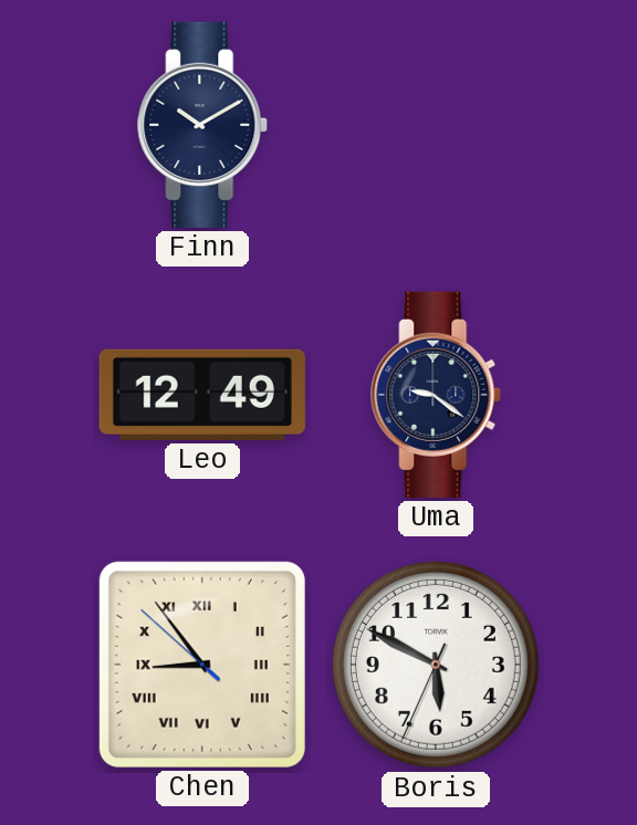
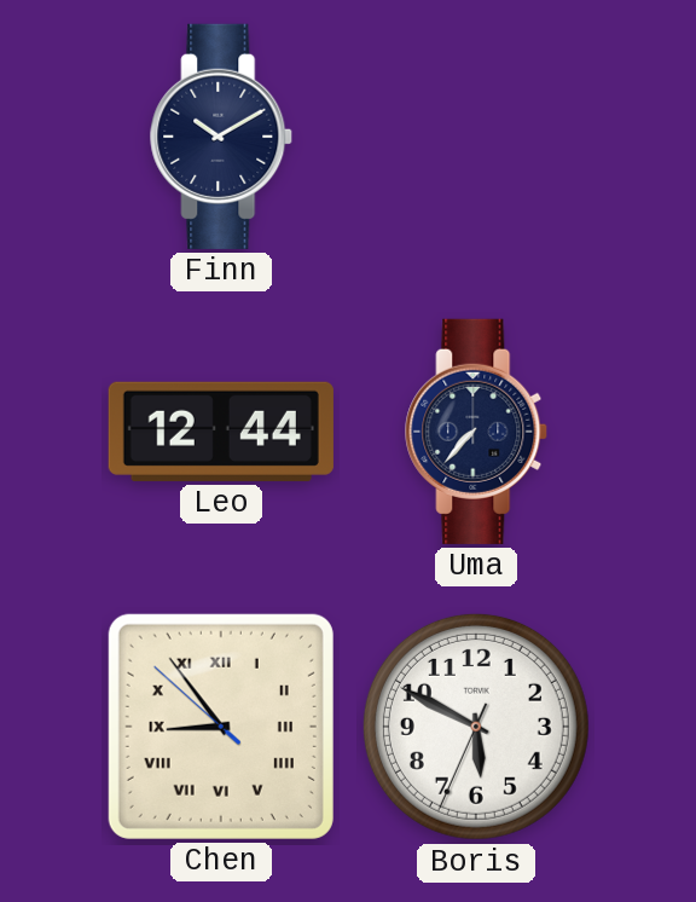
Leo: 12:49 -> 12:44
Uma: 9:21 -> 7:37
